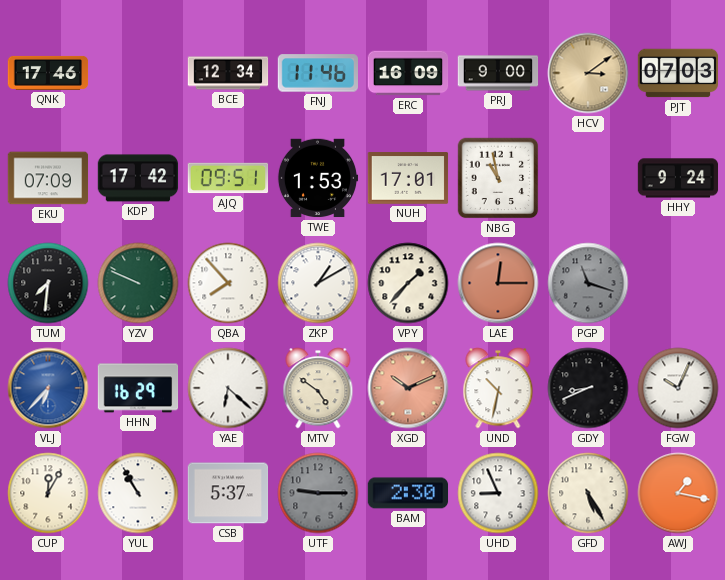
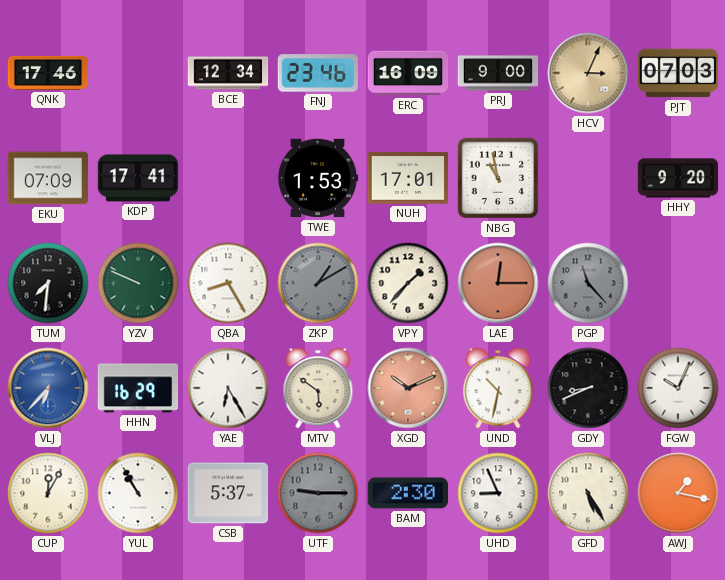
FNJ: 11:46 -> 23:46
HCV: 3:09 -> 3:04
KDP: 17:42 -> 17:41
AJQ: 09:51 -> none
HHY: 9:24 -> 9:20
QBA: 7:53 -> 8:25
ZKP dial: white -> grey
PGP: 11:18 -> 11:23
YAE: 6:22 -> 6:25
MTV: 4:51 -> 5:51
